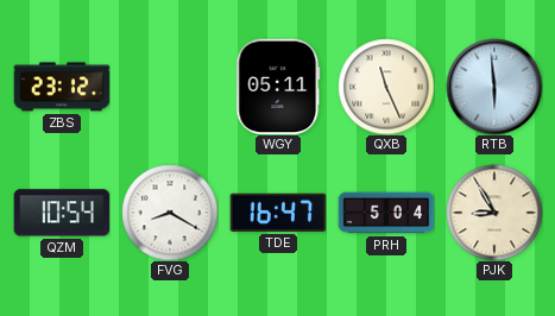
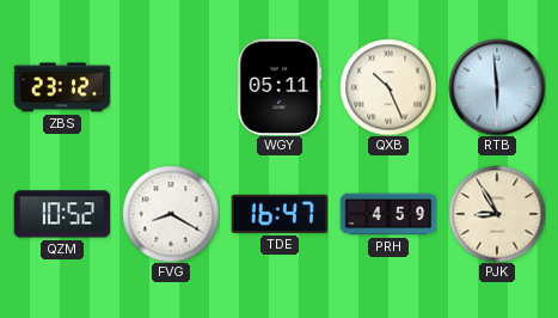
QXB: 11:26 -> 10:26
QZM: 10:54 -> 10:52
PRH: 5:04 -> 4:59
